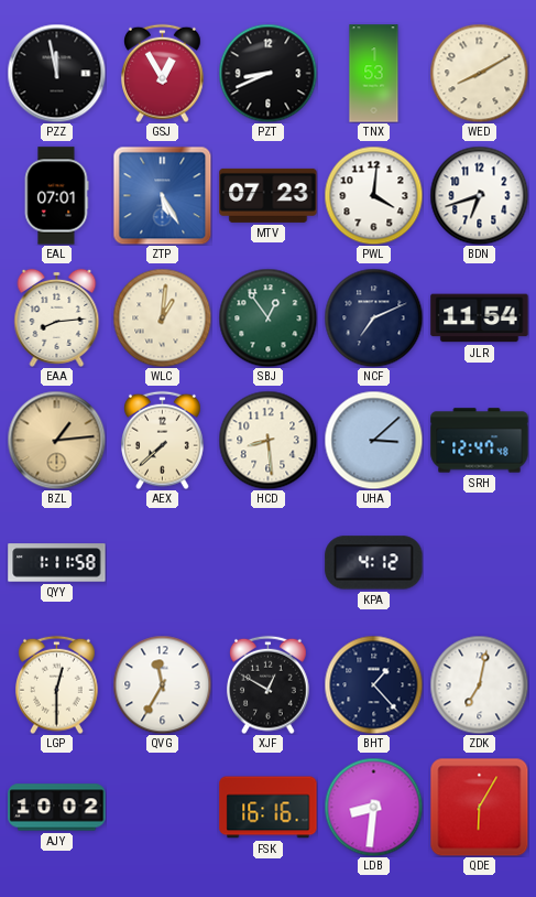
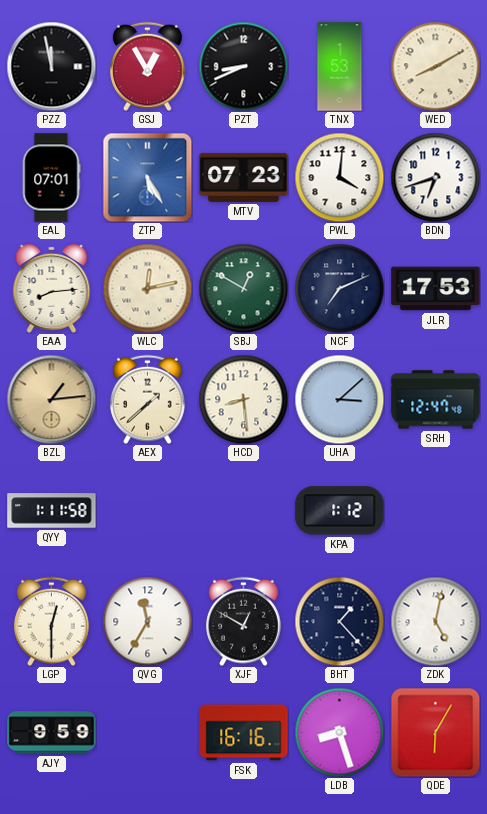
WLC: 1:01 -> 12:13
SBJ: 12:54 -> 12:50
JLR: 11:54 -> 17:53
AEX: 7:38 -> 1:38
KPA: 4:12 -> 1:12
ZDK: 7:02 -> 5:02
AJY: 10:02 -> 9:59
LDB: 8:31 -> 8:27
